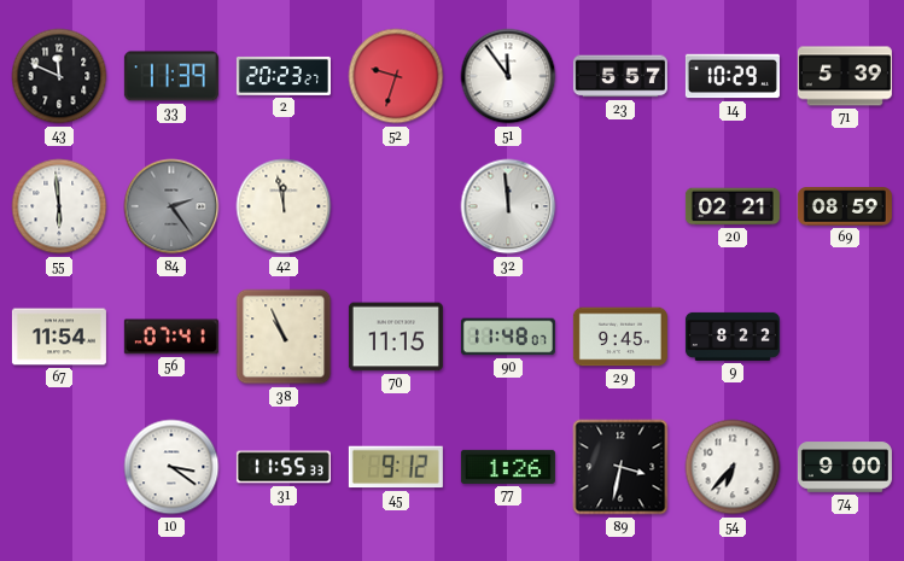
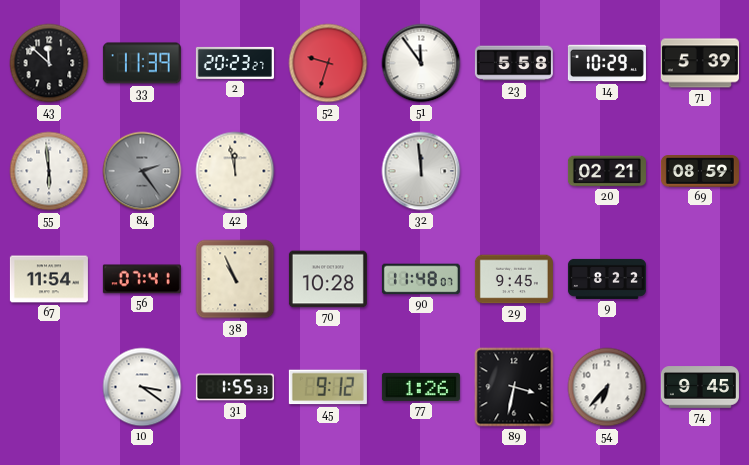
43: 11:49 -> 11:52
23: 5:57 -> 5:58
70: 11:15 -> 10:28
31: 11:55 -> 1:55
74: 9:00 -> 9:45
